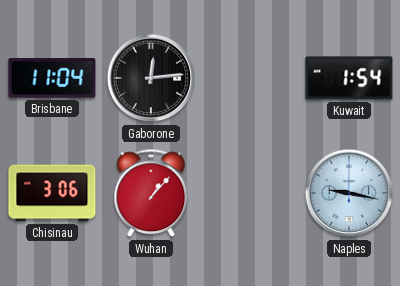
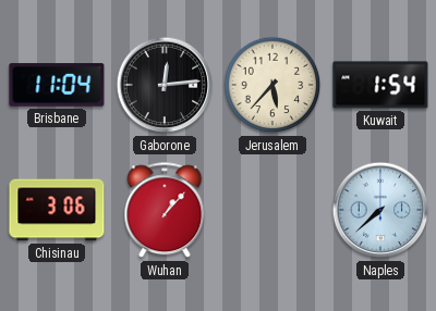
Jerusalem: none -> 5:37
Naples: 9:17 -> 7:38
